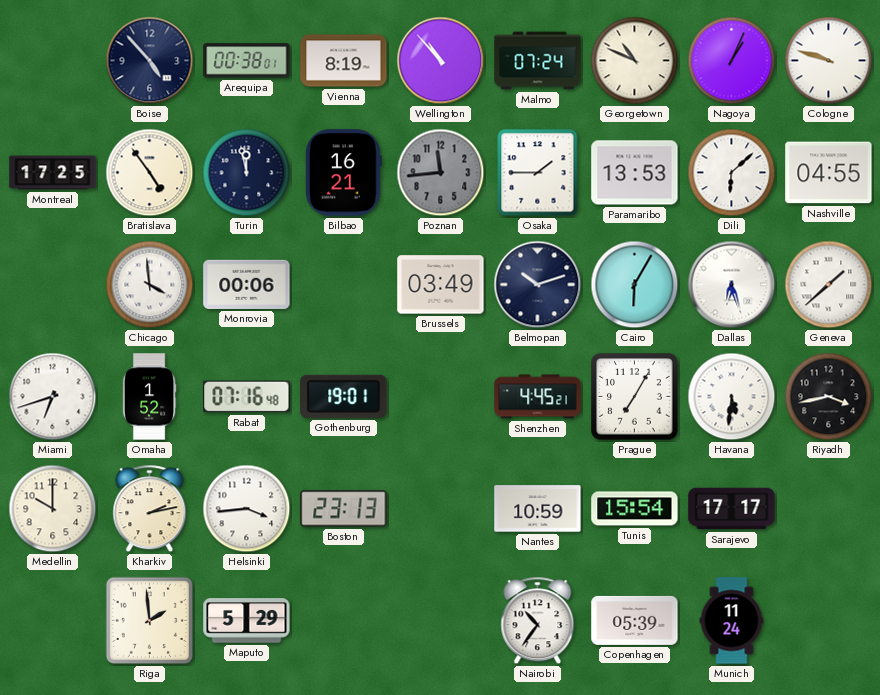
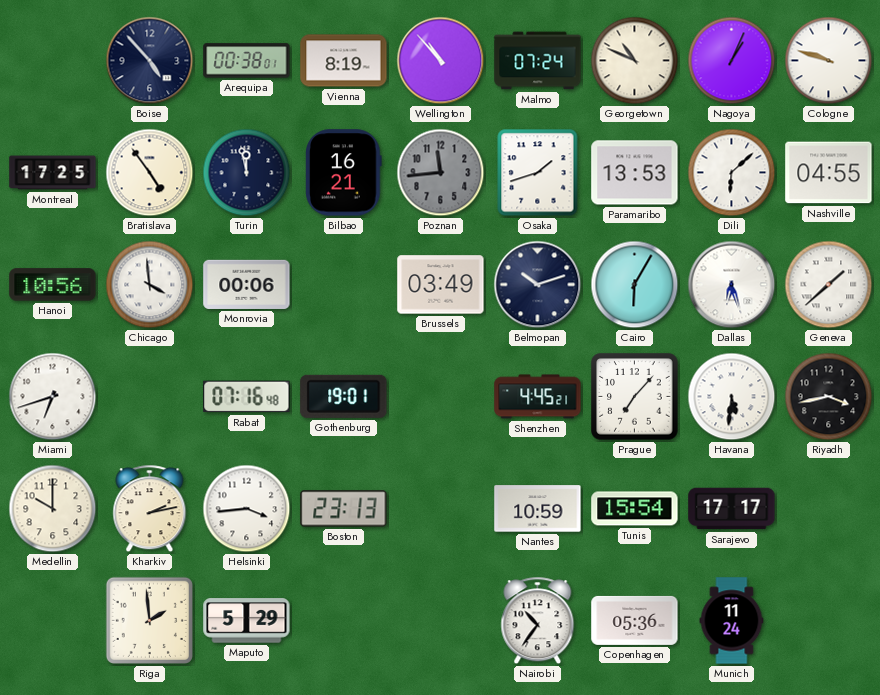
Osaka: 1:45 -> 1:42
Hanoi: none -> 10:56
Omaha: 1:52 -> none
Prague: 7:05 -> 7:07
Copenhagen: 05:39 -> 05:36
